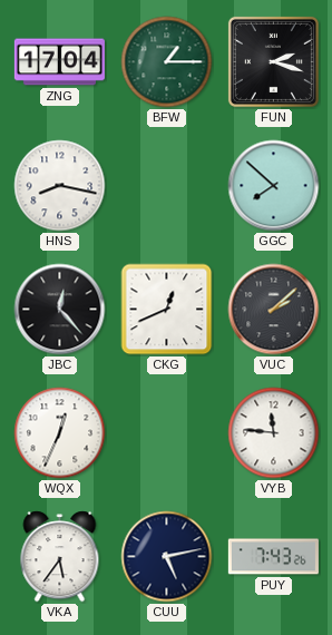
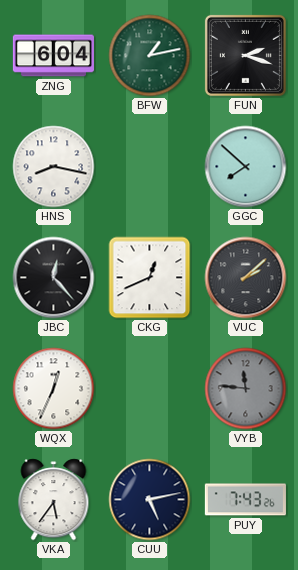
ZNG: 17:04 -> 6:04
BFW: 1:15 -> 1:13
VYB dial: white -> grey
